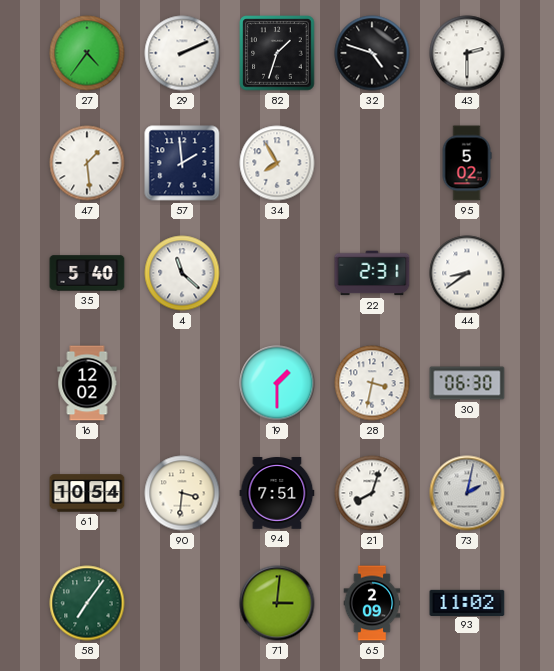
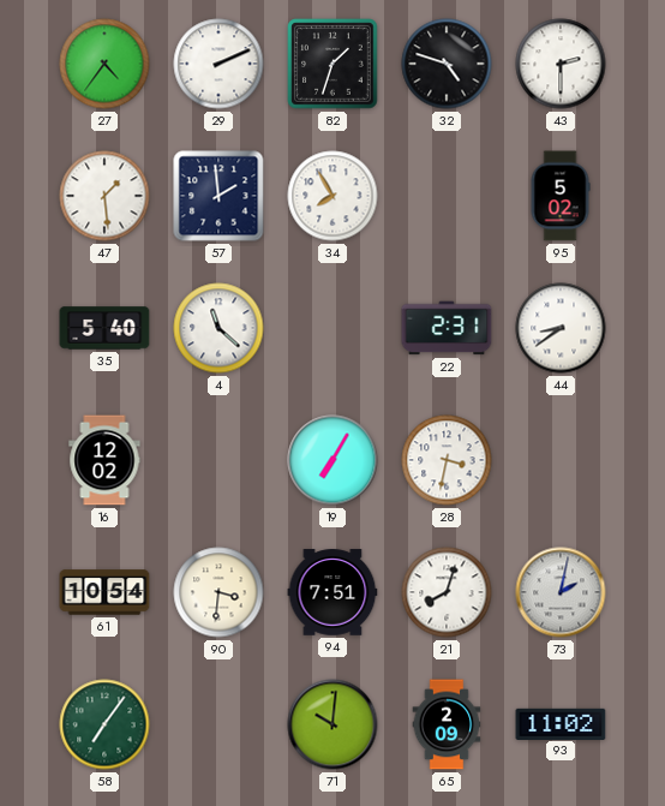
19: 1:30 -> 7:05
30: 06:30 -> none
71: 3:01 -> 10:01
